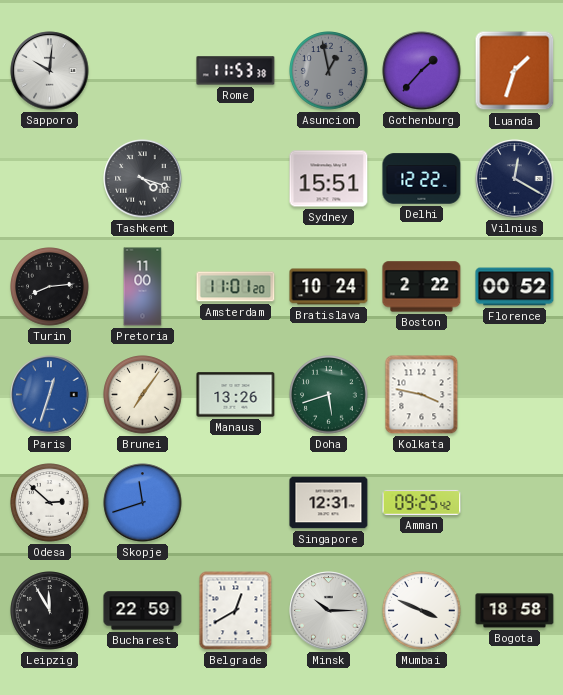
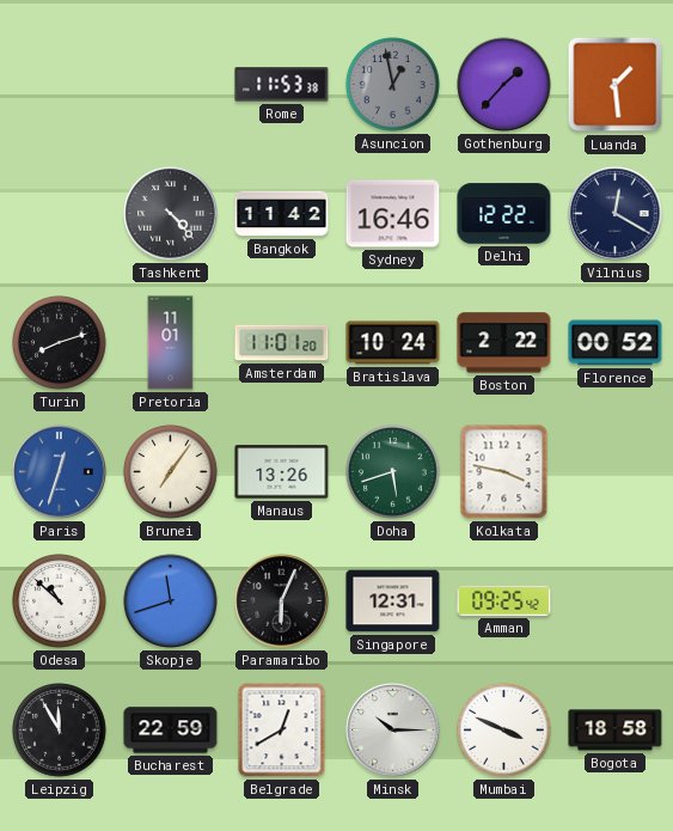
Sapporo: 10:01 -> none
Luanda: 1:33 -> 1:29
Tashkent: 4:18 -> 4:23
Bangkok: none -> 11:42
Sydney: 15:51 -> 16:46
Turin: 8:14 -> 8:12
Pretoria: 11:00 -> 11:01
Odesa: 2:52 -> 10:52
Paramaribo: none -> 6:04
